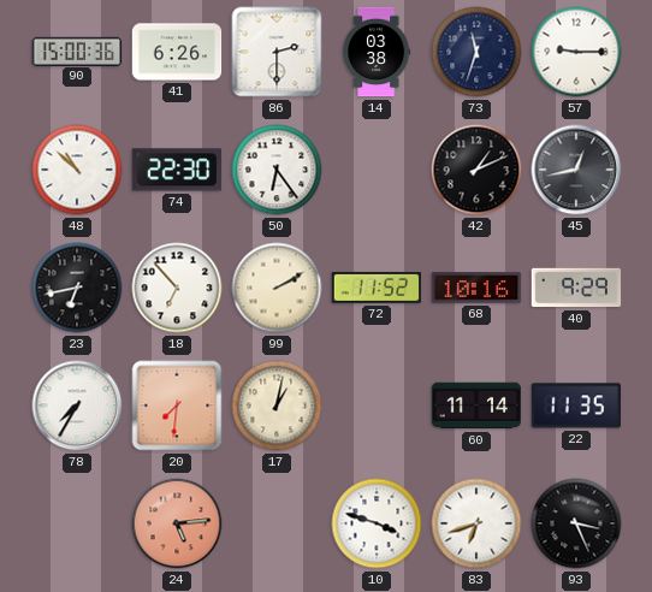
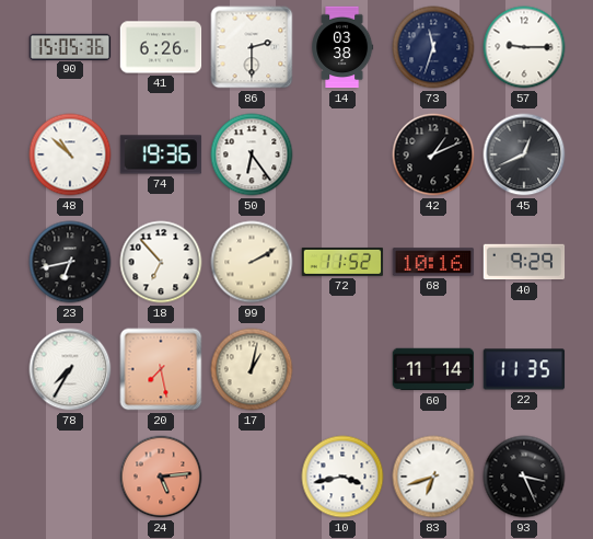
90: 15:00 -> 15:05
74: 22:30 -> 19:36
45: 12:43 -> 12:41
20: 7:31 -> 7:28
10: 3:48 -> 3:43
